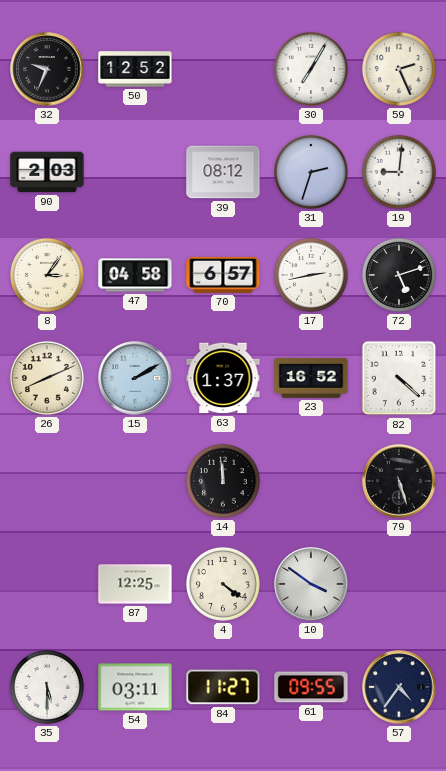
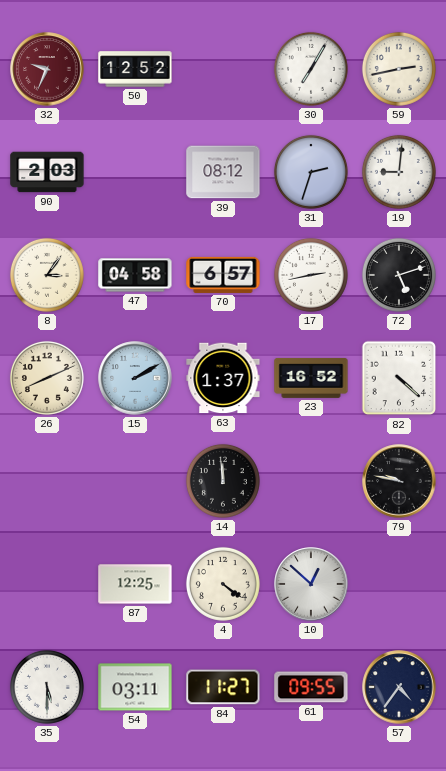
32 dial: black -> burgundy
59: 2:26 -> 2:43
79: 5:27 -> 9:47
10: 3:51 -> 12:52
